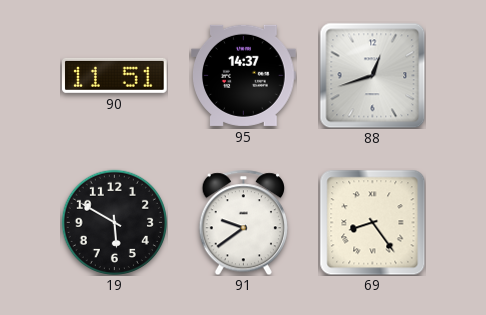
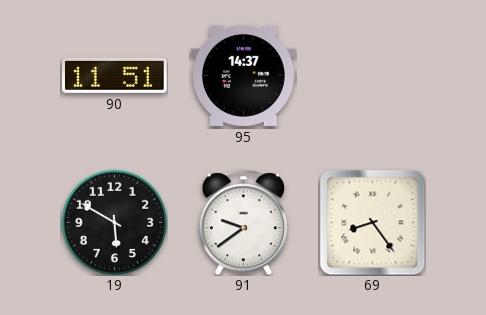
88: 12:42 -> none
